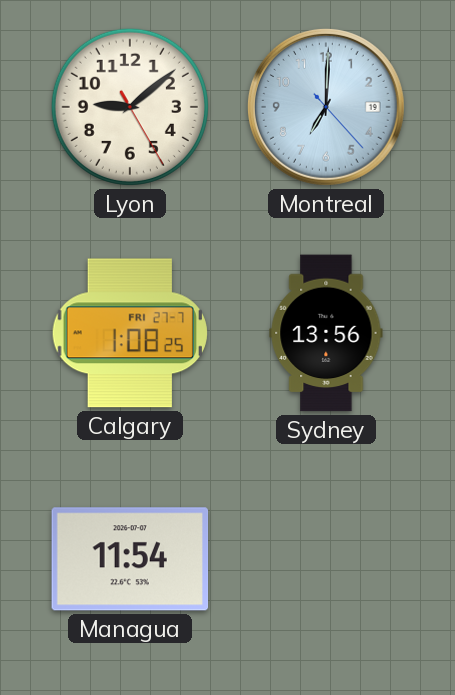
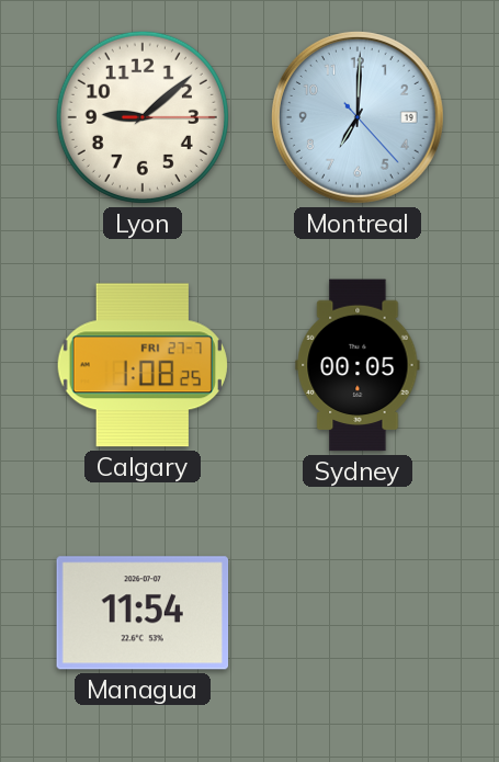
Lyon: 9:08:25 -> 9:08:15
Sydney: 13:56 -> 00:05
